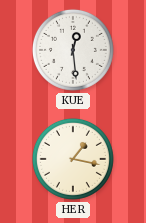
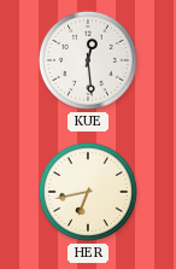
HER: 1:17 -> 6:43
